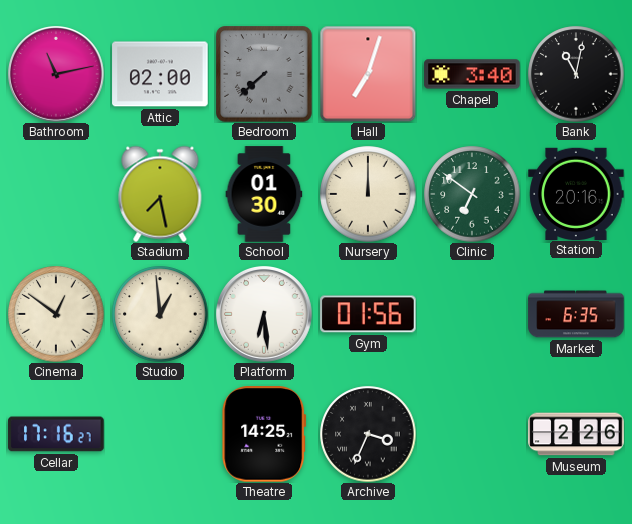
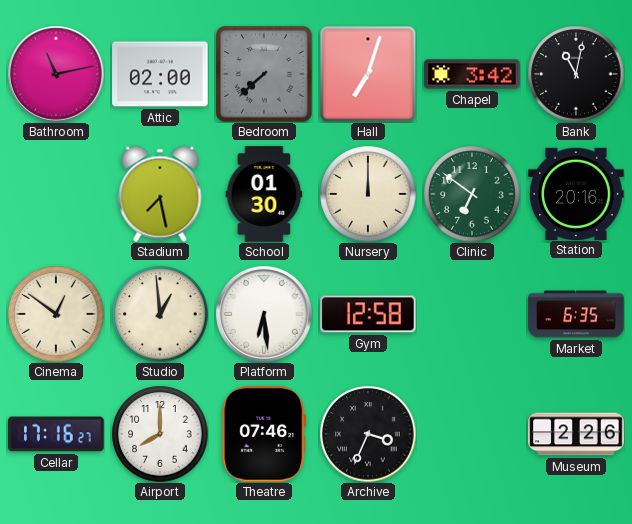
Chapel: 3:40 -> 3:42
Gym: 01:56 -> 12:58
Airport: none -> 8:00
Theatre: 14:25 -> 07:46
